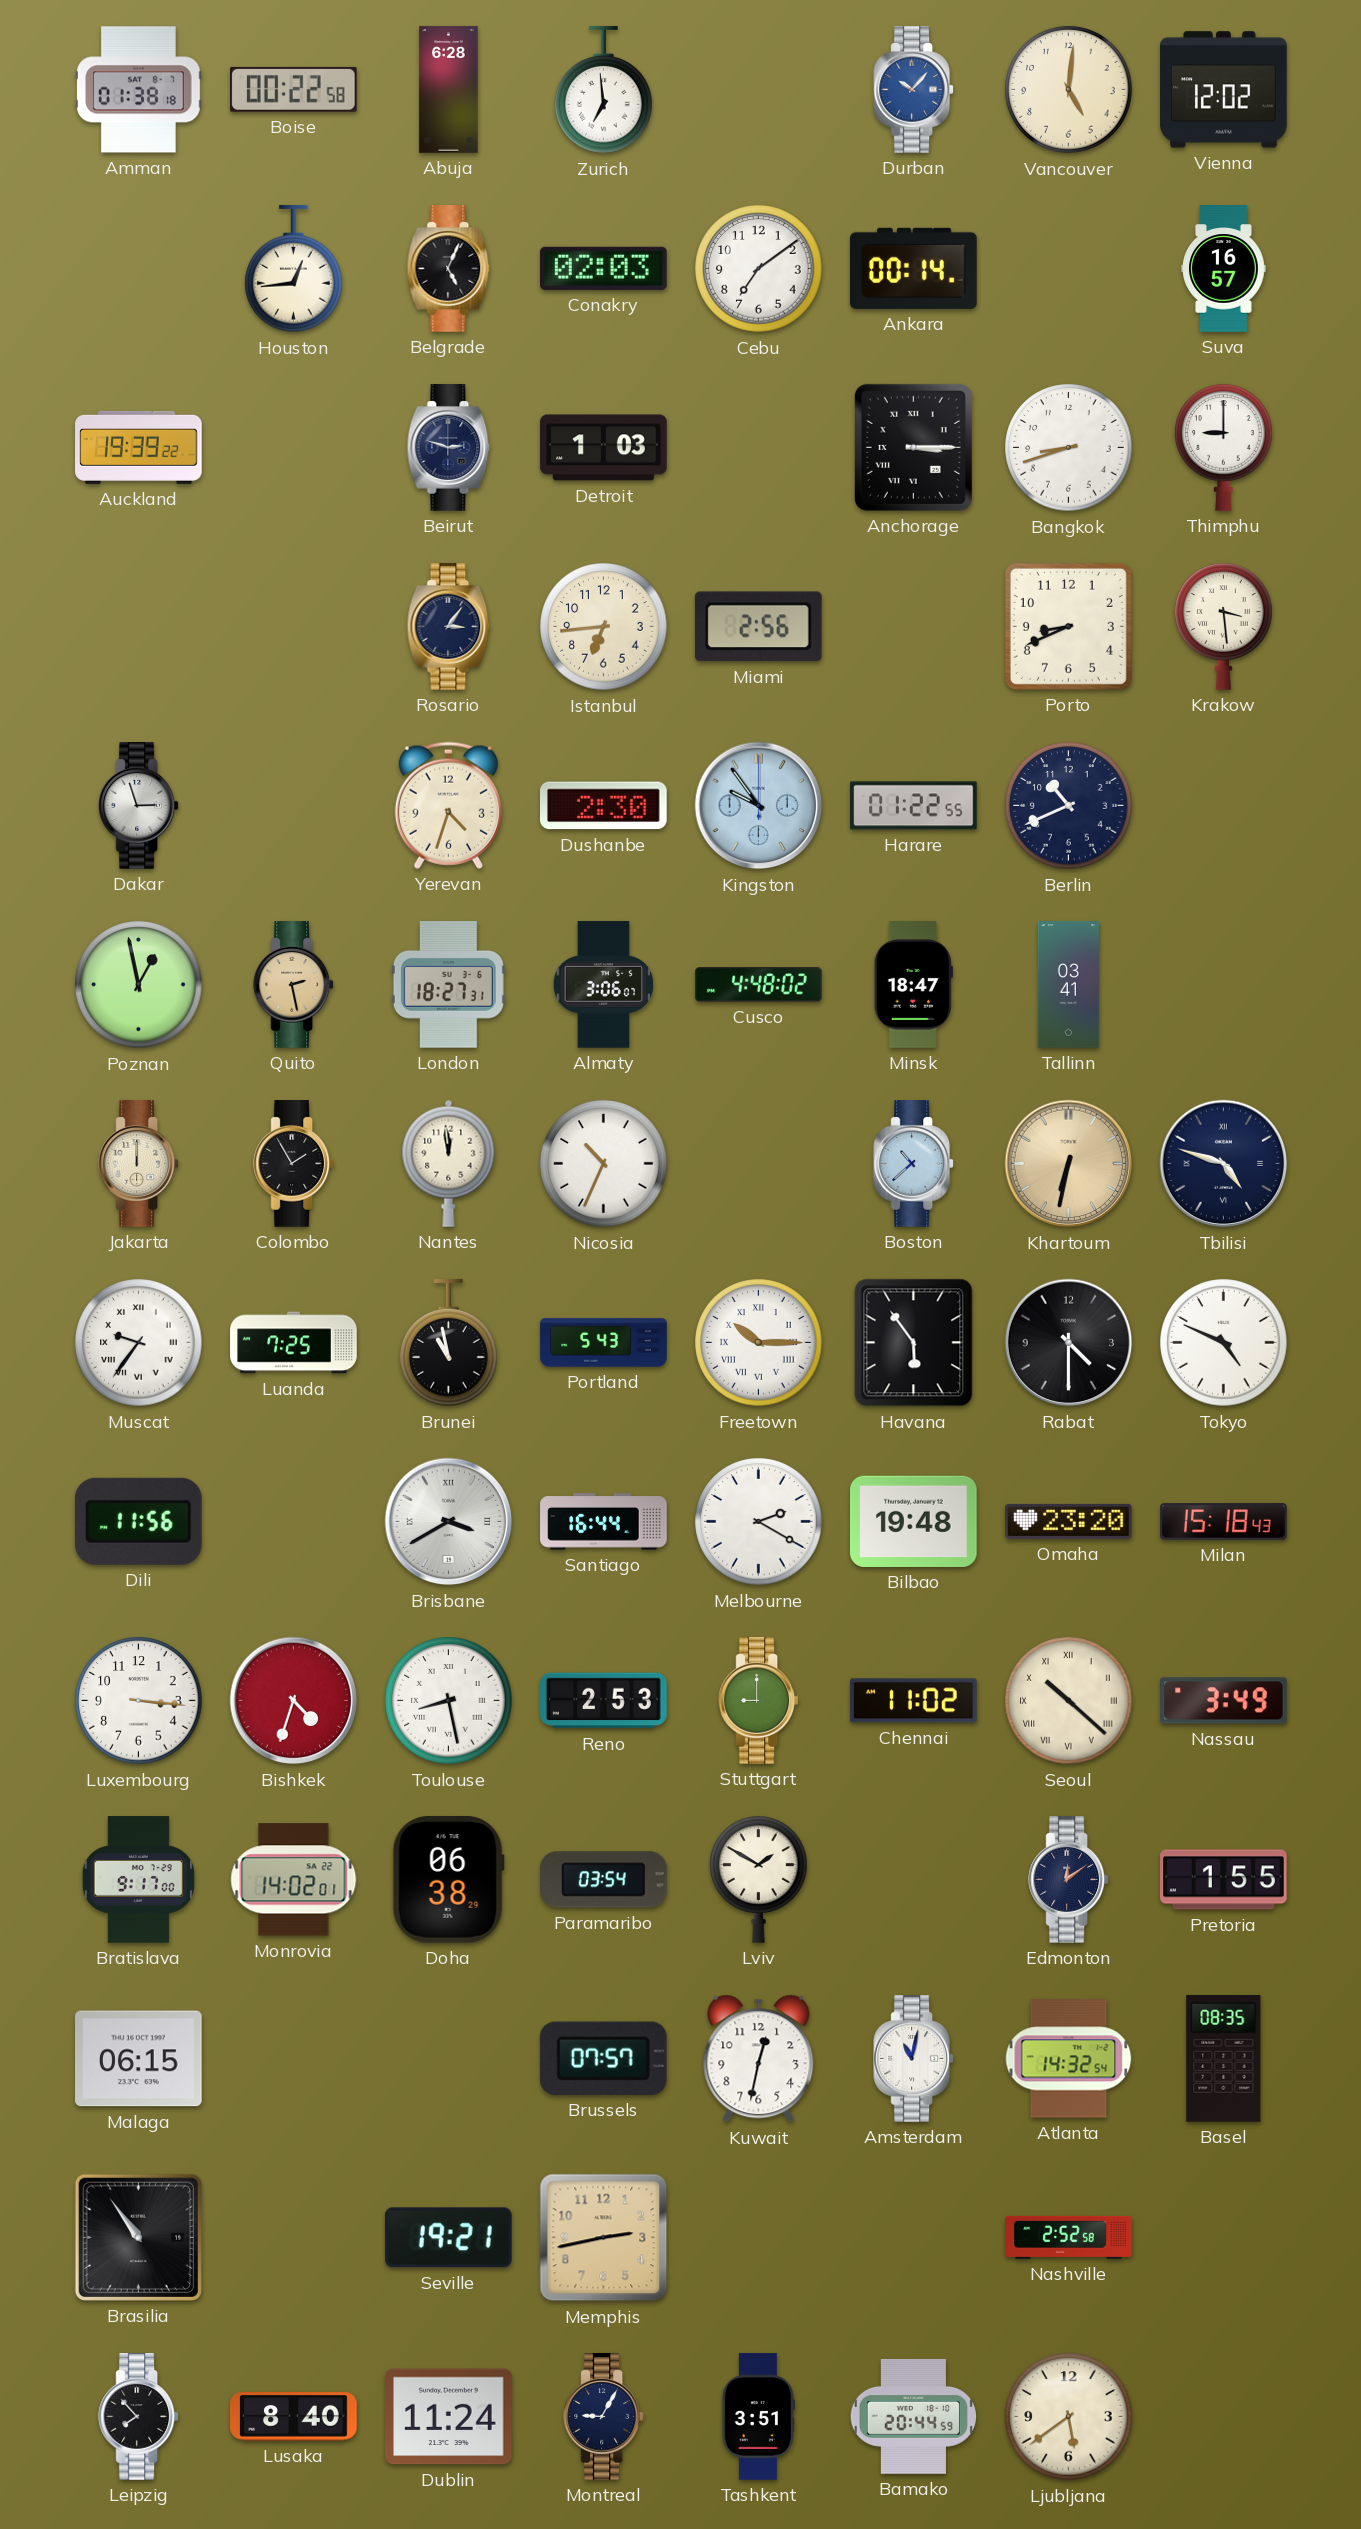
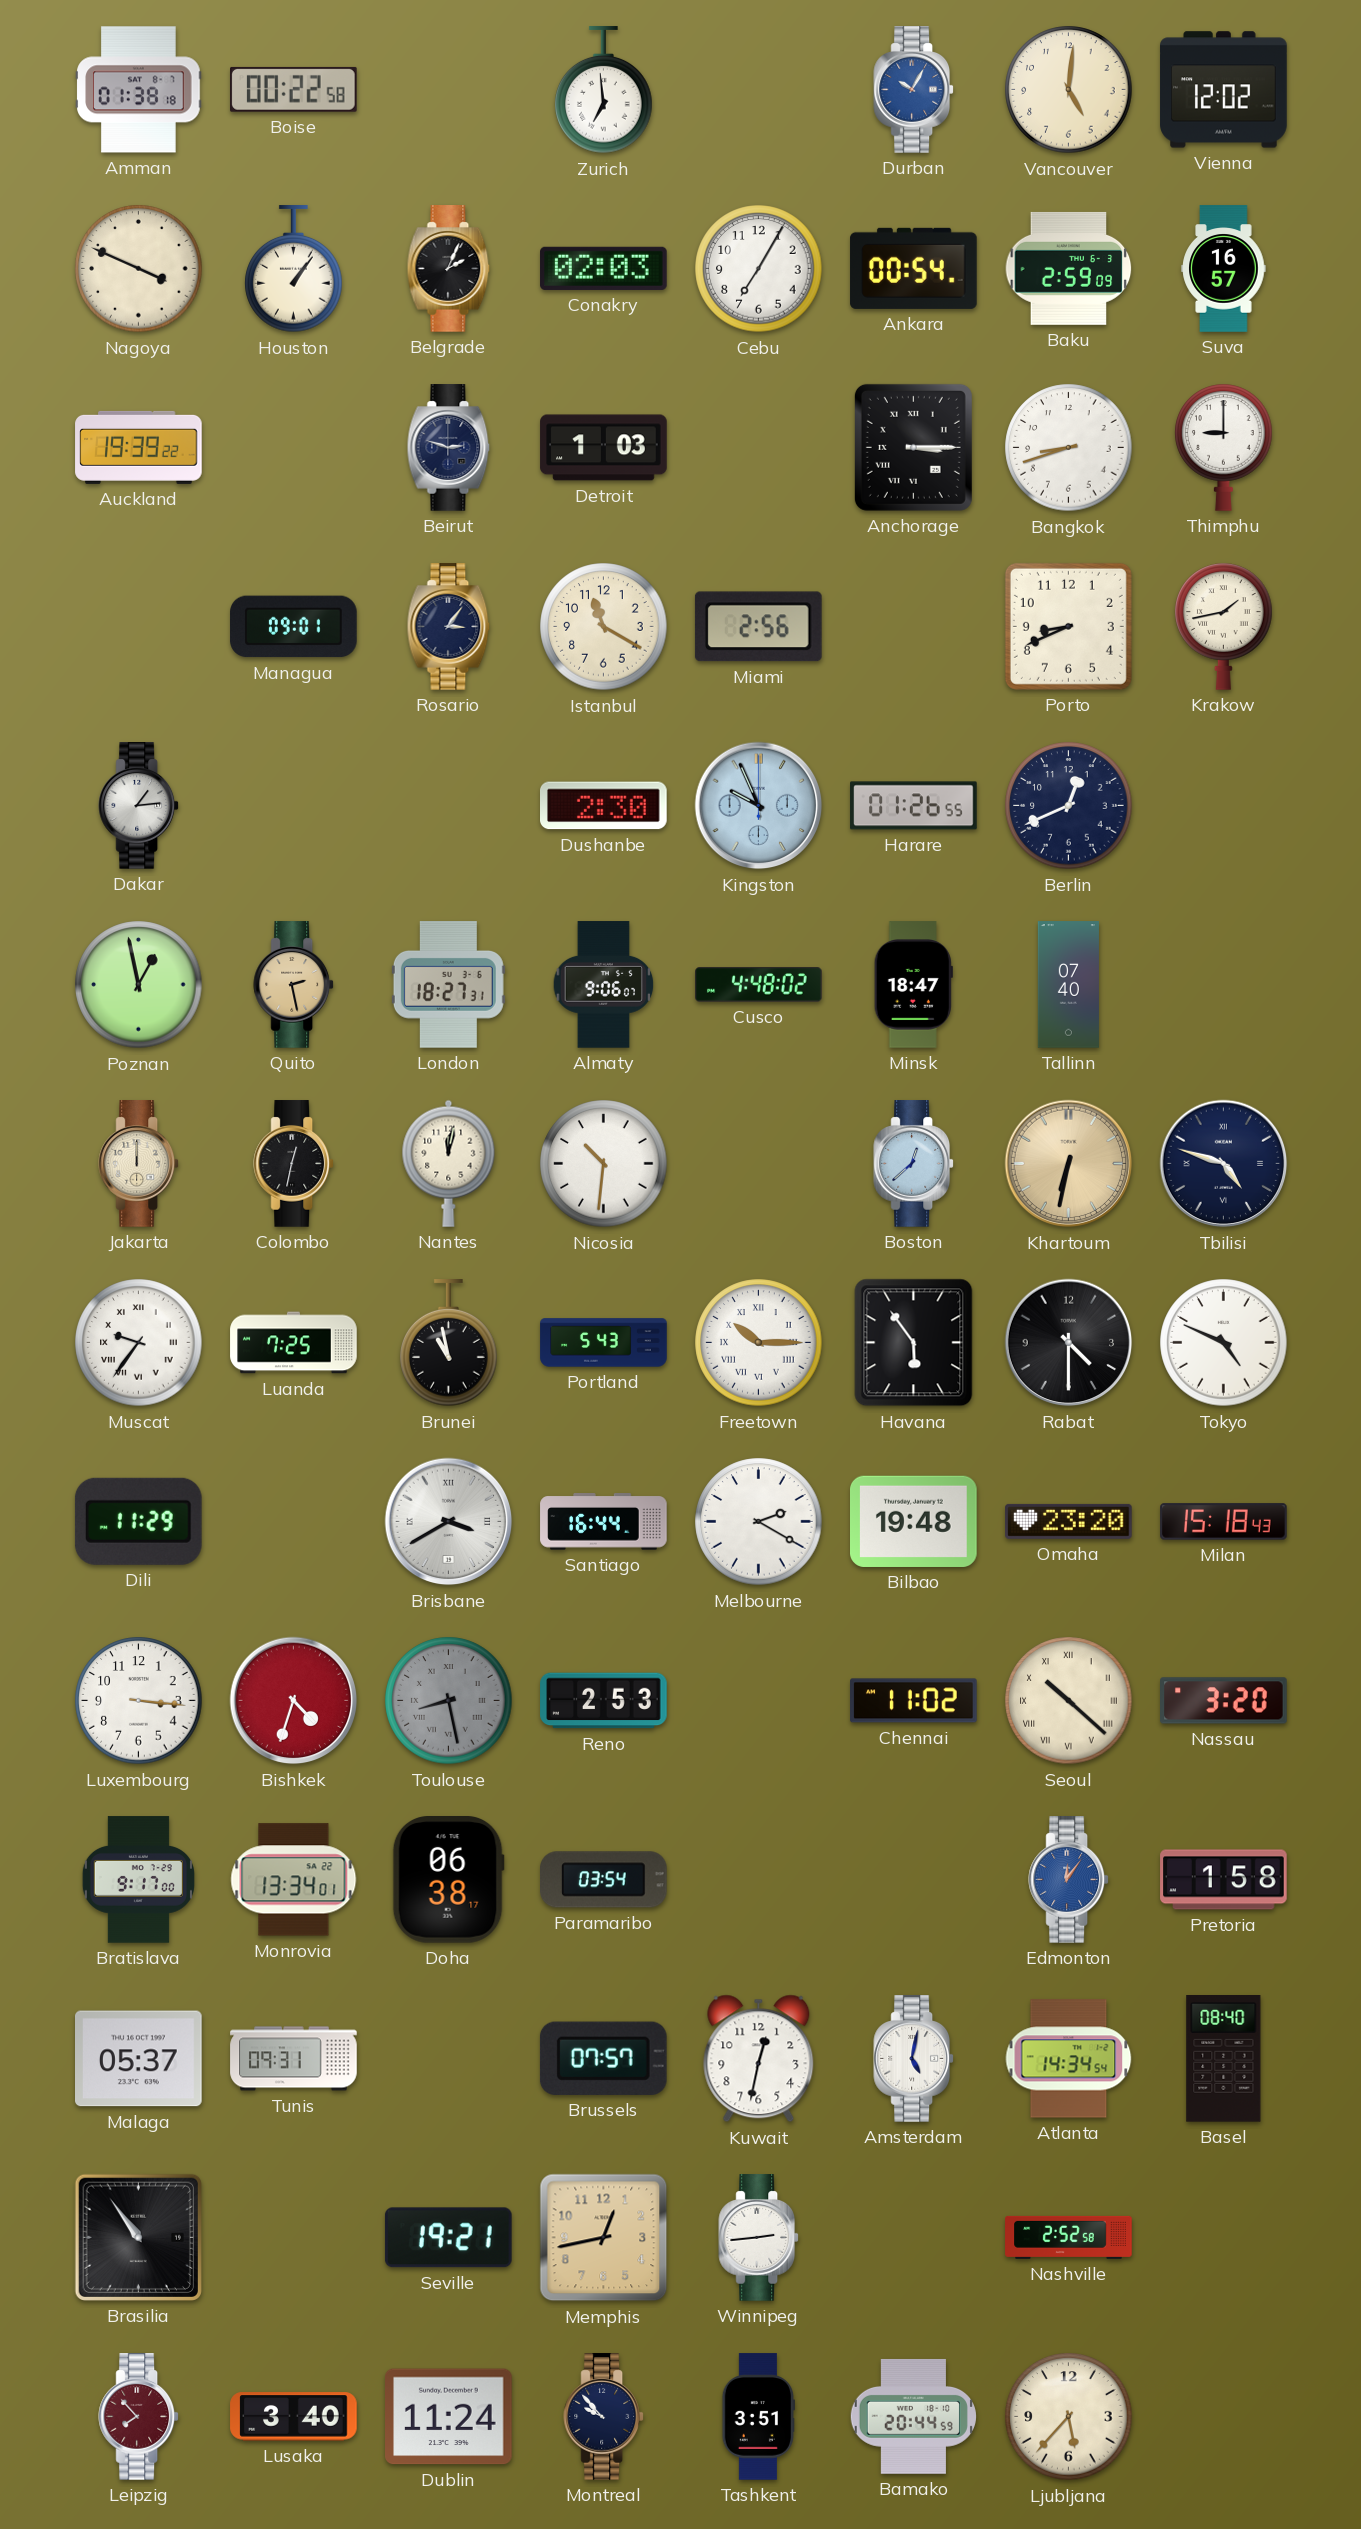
Abuja: 6:28 -> none
Durban: 10:07 -> 10:05
Nagoya: none -> 3:49
Houston: 12:44 -> 1:06
Belgrade: 5:04 -> 2:04
Cebu: 7:09 -> 7:05
Ankara: 00:14 -> 00:54
Baku: none -> 2:59
Managua: none -> 09:01
Istanbul: 6:44 -> 11:20
Krakow: 3:29 -> 1:43
Dakar: 2:57 -> 1:14
Yerevan: 4:33 -> none
Kingston: 9:54 -> 9:56
Harare: 01:22 -> 01:26
Berlin: 10:41 -> 12:41
Almaty: 3:06 -> 9:06
Tallinn: 03:41 -> 07:40
Colombo: 1:55 -> 12:32
Nantes: 11:59 -> 12:02
Nicosia: 10:34 -> 10:31
Boston: 10:38 -> 12:38
Dili: 11:56 -> 11:29
Toulouse dial: white -> grey
Stuttgart: 9:00 -> none
Nassau: 3:49 -> 3:20
Monrovia: 14:02 -> 13:34
Doha: 06:38:29 -> 06:38:17
Lviv: 1:50 -> none
Edmonton: 12:09 -> 12:06
Edmonton dial: navy -> blue
Pretoria: 1:55 -> 1:58
Malaga: 06:15 -> 05:37
Tunis: none -> 09:31
Amsterdam: 11:02 -> 5:02
Atlanta: 14:32 -> 14:34
Basel: 08:35 -> 08:40
Memphis: 2:43 -> 12:43
Winnipeg: none -> 2:44
Leipzig dial: black -> burgundy
Lusaka: 8:40 -> 3:40
Montreal: 9:05 -> 9:53
Ljubljana: 5:39 -> 5:37
